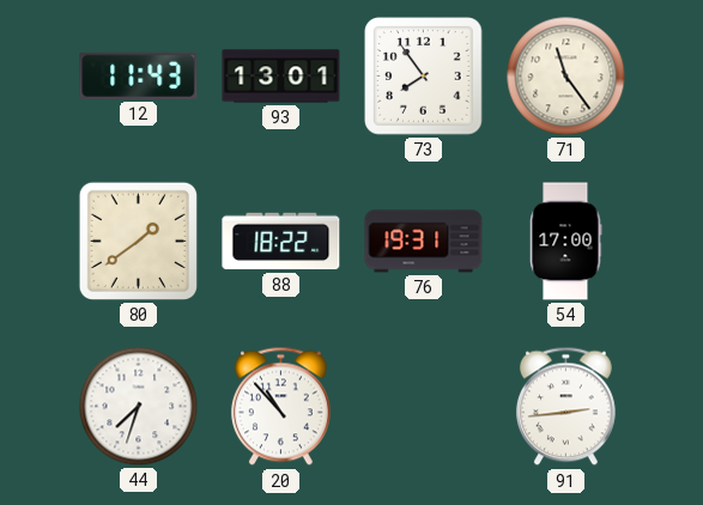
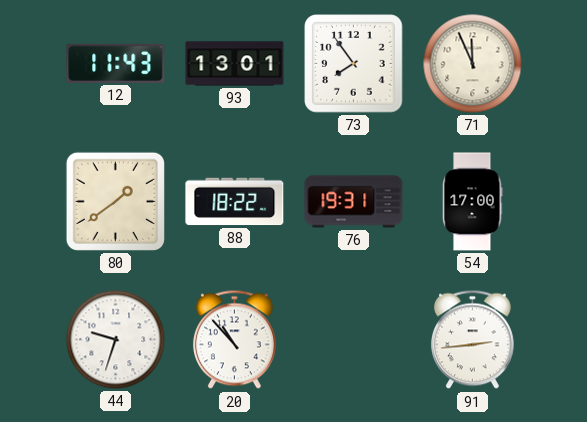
71: 11:24 -> 11:56
44: 7:33 -> 9:33
